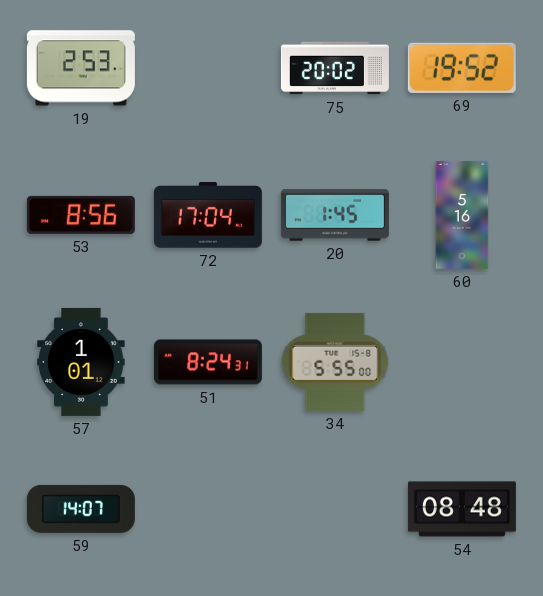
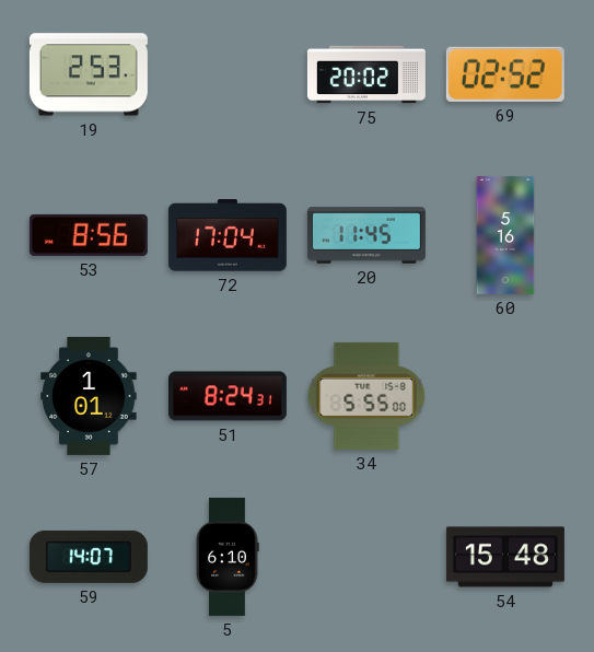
69: 19:52 -> 02:52
20: 1:45 -> 11:45
5: none -> 6:10
54: 08:48 -> 15:48
